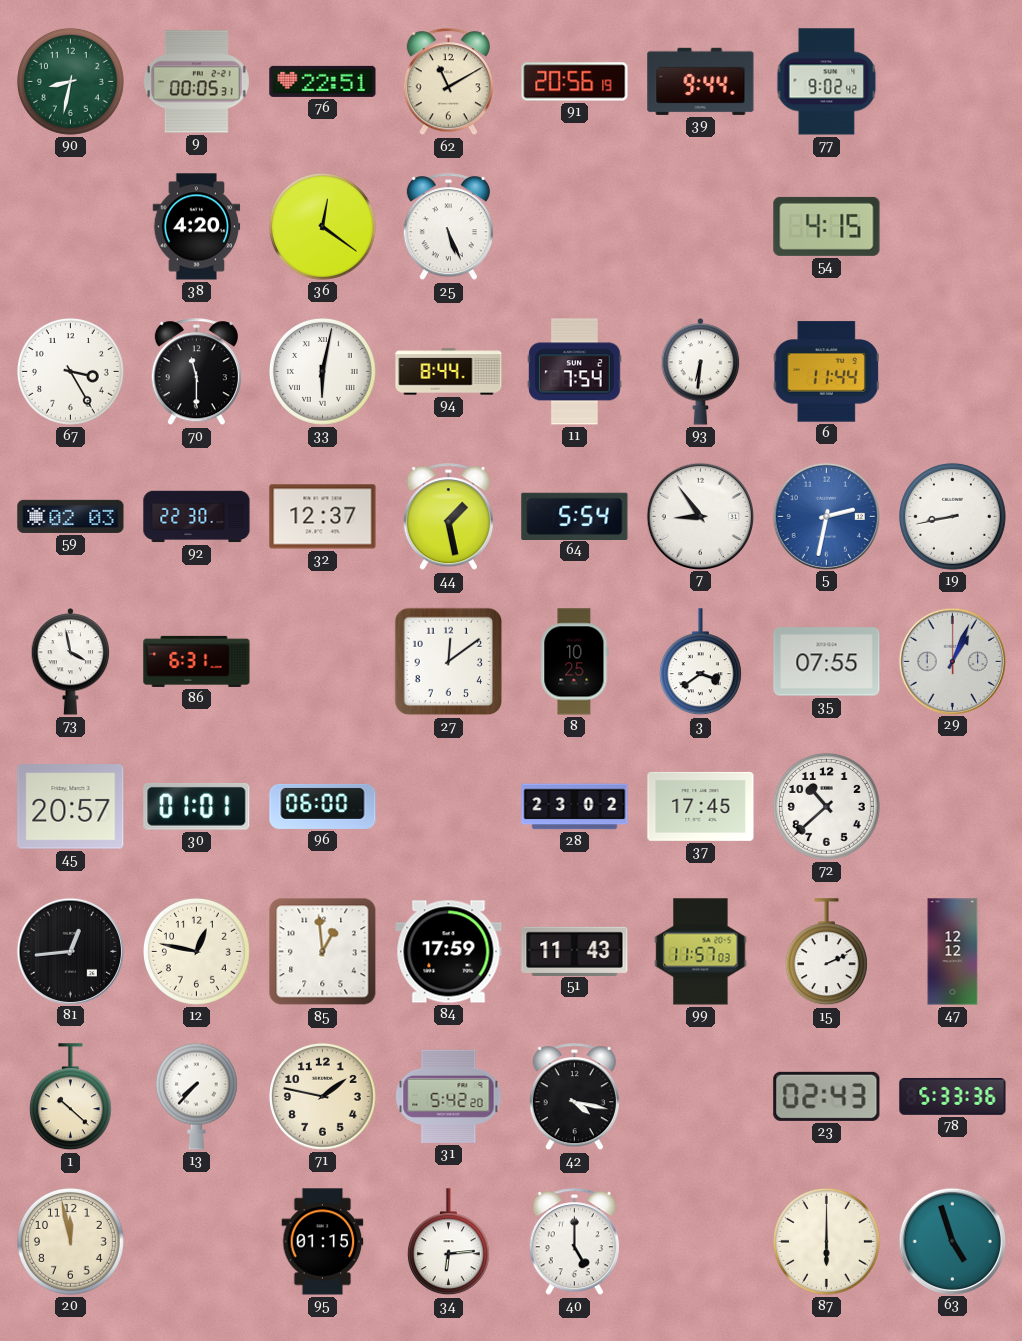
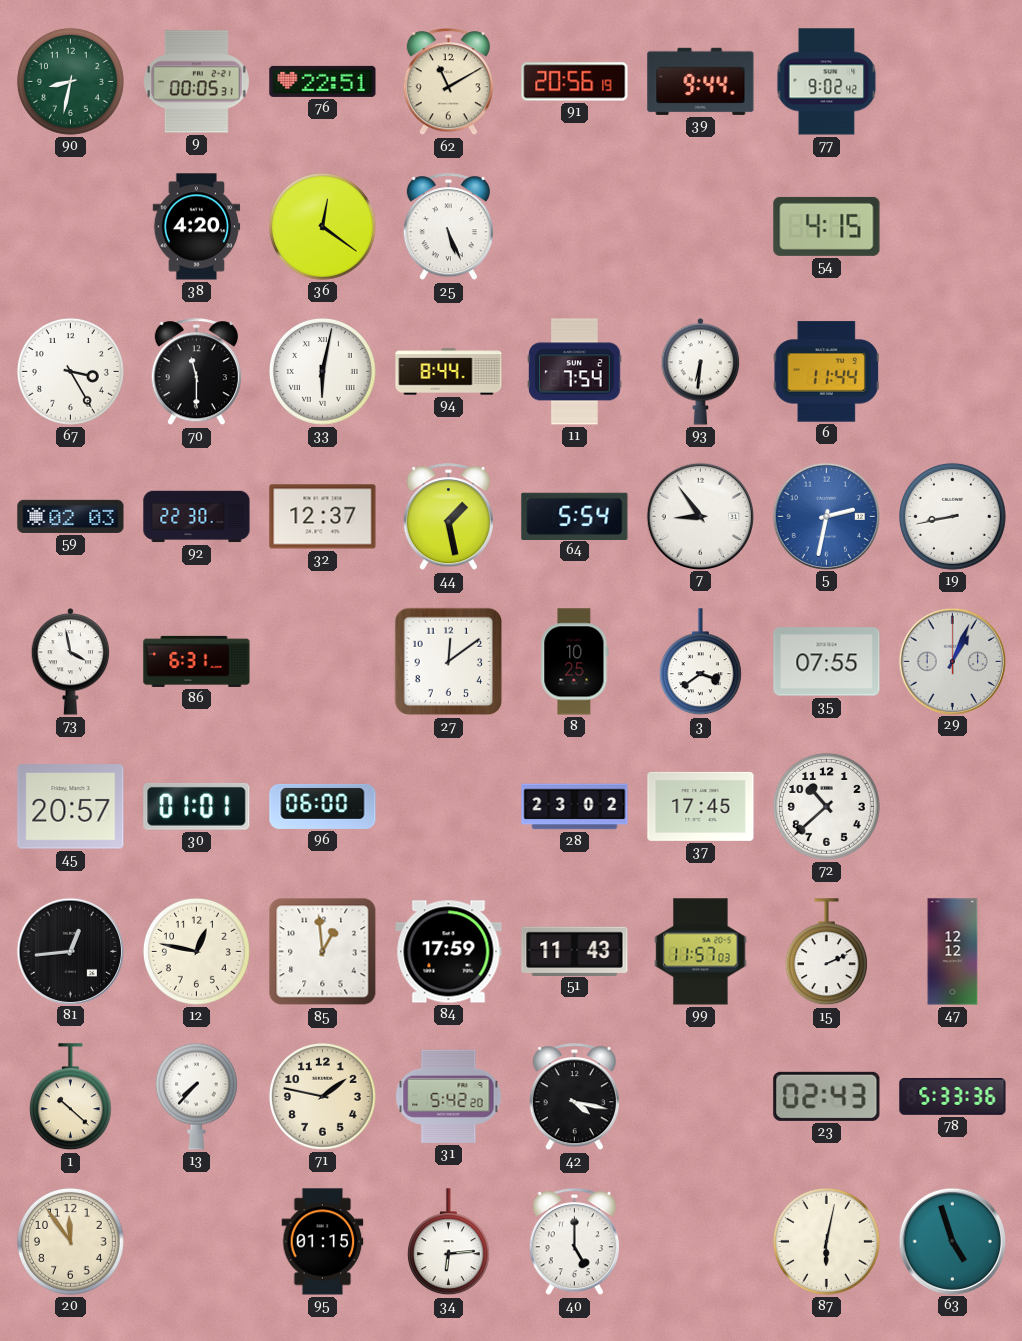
20: 11:58 -> 11:54
87: 6:00 -> 6:02
